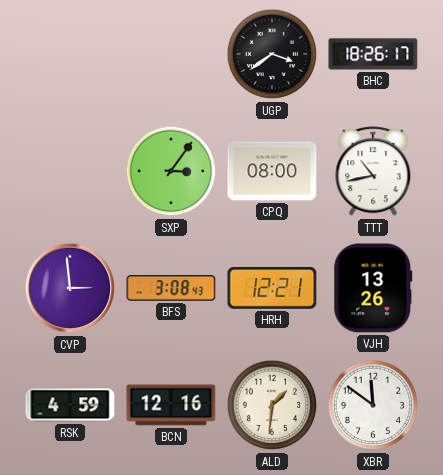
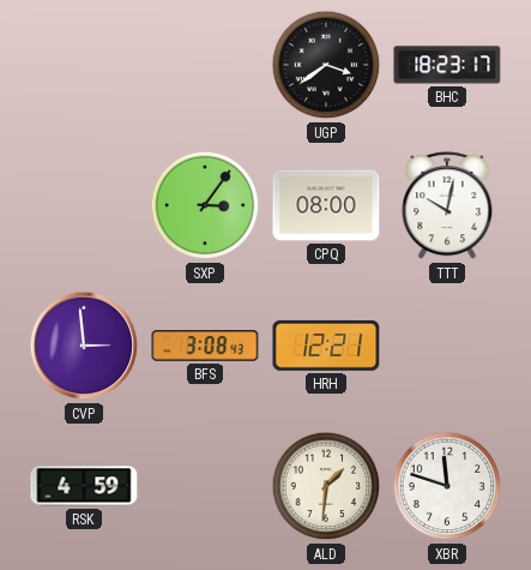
BHC: 18:26 -> 18:23
TTT: 10:43 -> 10:02
VJH: 13:26 -> none
BCN: 12:16 -> none
XBR: 11:51 -> 11:48
